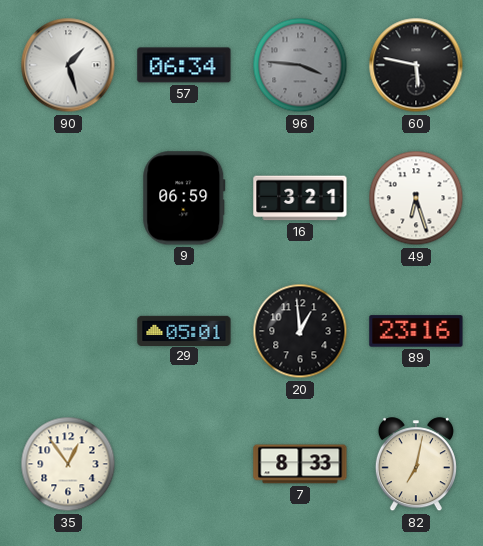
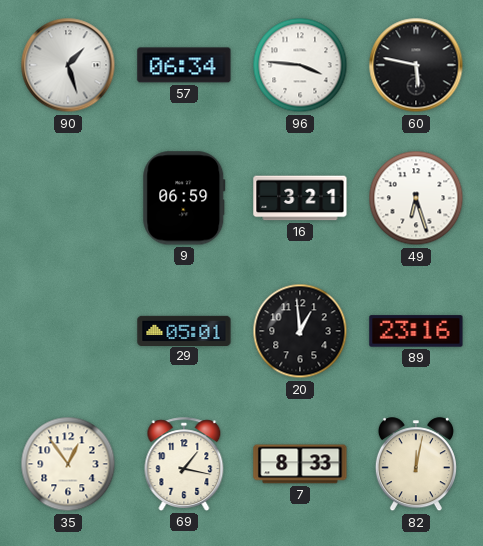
96 dial: grey -> white
69: none -> 1:17
82: 7:02 -> 12:02
